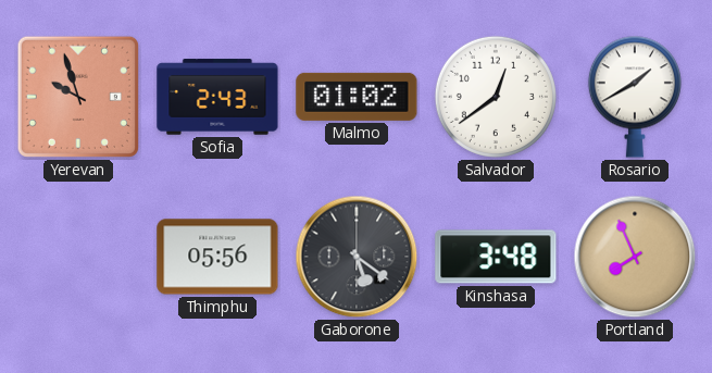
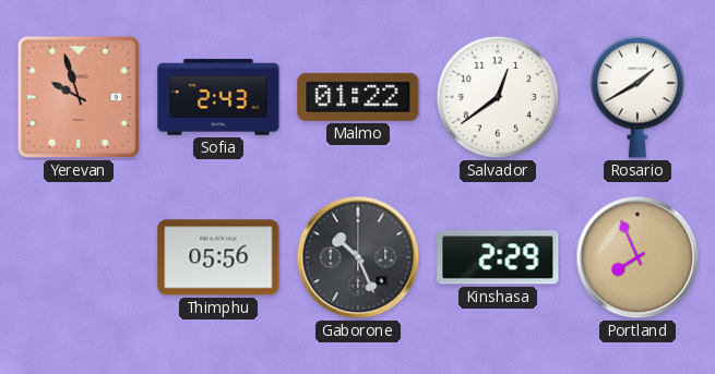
Malmo: 01:02 -> 01:22
Gaborone: 5:21 -> 10:26
Kinshasa: 3:48 -> 2:29
